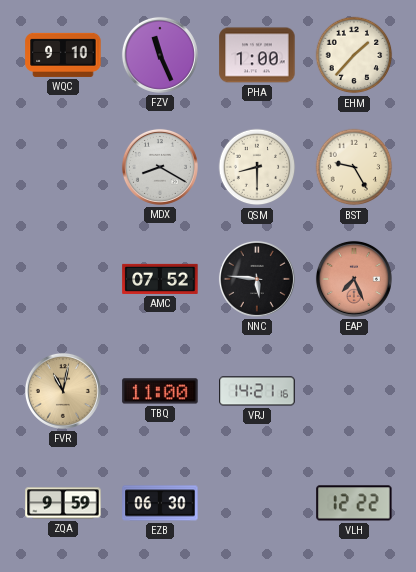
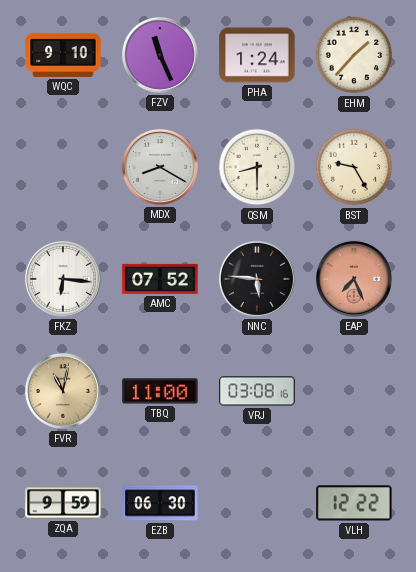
PHA: 1:00 -> 1:24
FKZ: none -> 6:16
VRJ: 14:21 -> 03:08
